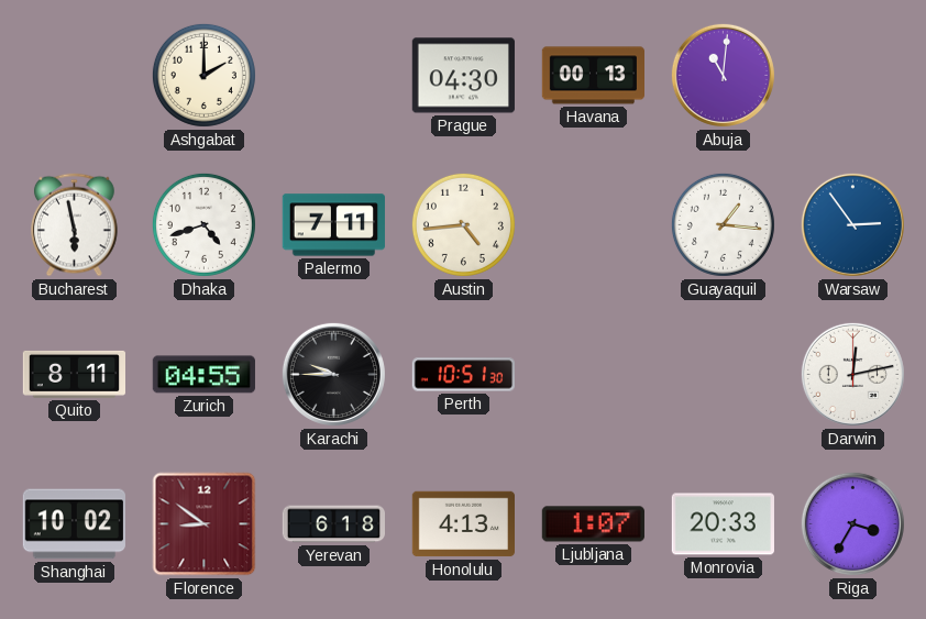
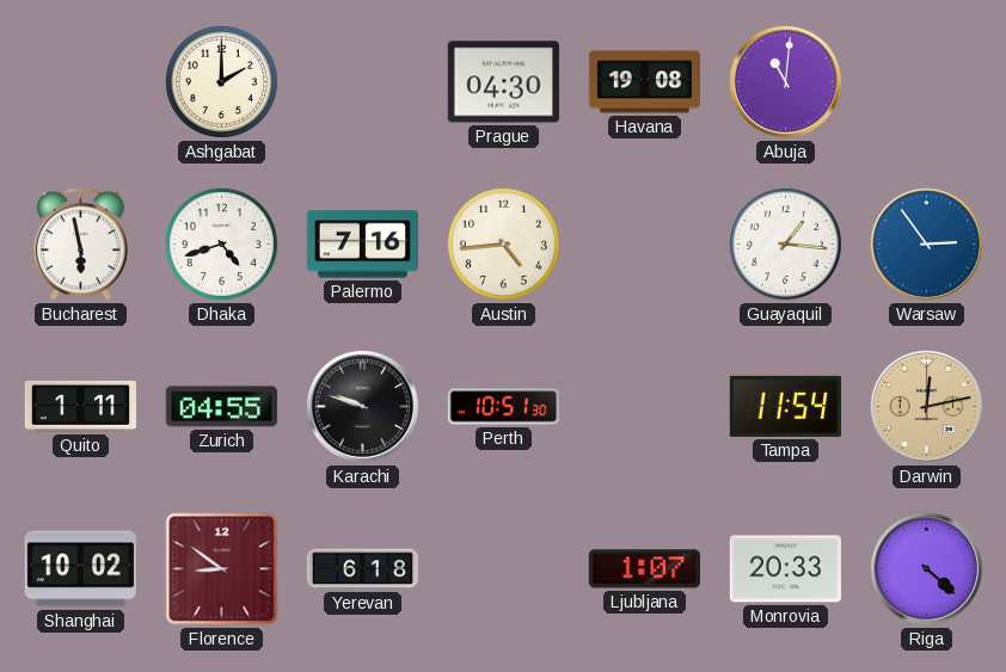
Havana: 00:13 -> 19:08
Palermo: 7:11 -> 7:16
Quito: 8:11 -> 1:11
Karachi: 9:45 -> 9:48
Tampa: none -> 11:54
Darwin dial: white -> champagne
Honolulu: 4:13 -> none
Riga: 3:35 -> 4:22
